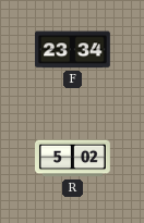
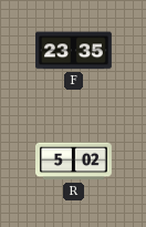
F: 23:34 -> 23:35
